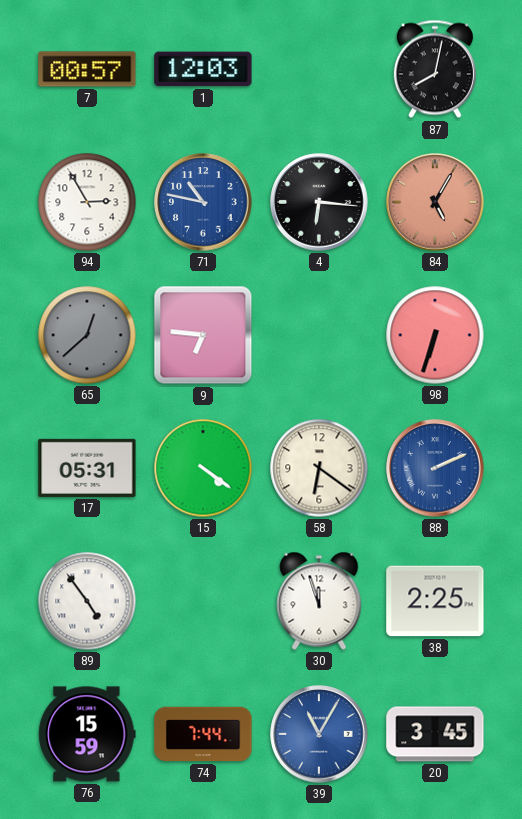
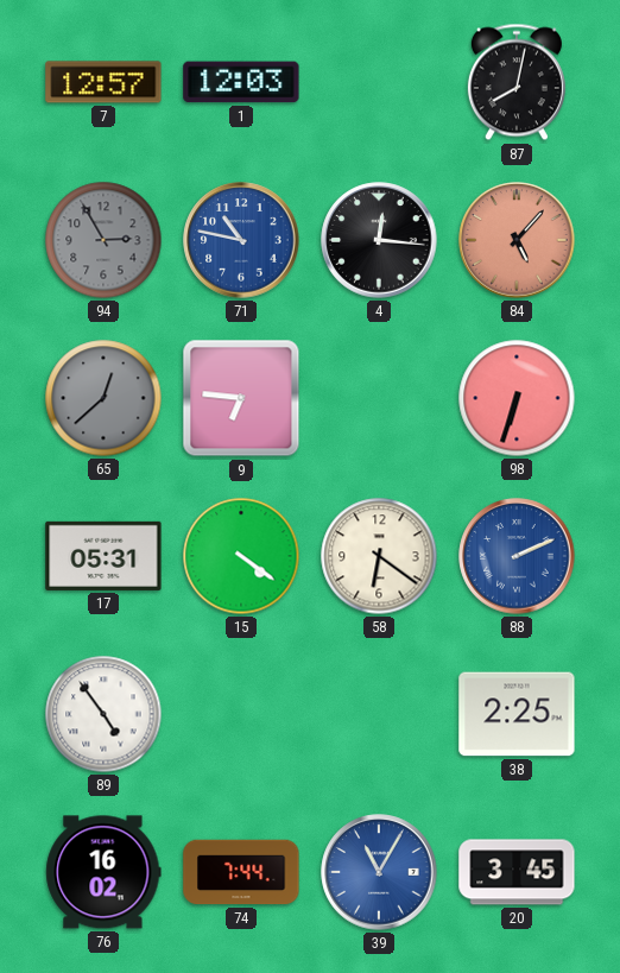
7: 00:57 -> 12:57
94 dial: white -> grey
4: 6:16 -> 12:16
84: 5:05 -> 5:07
30: 11:57 -> none
76: 15:59 -> 16:02
